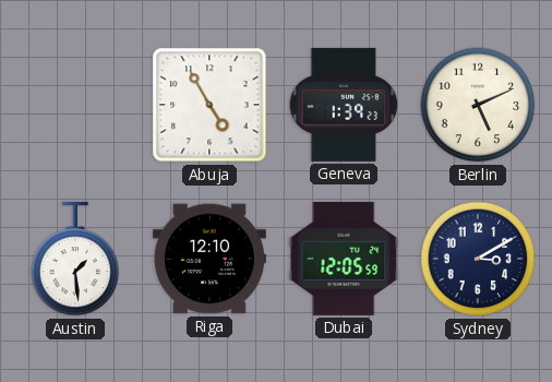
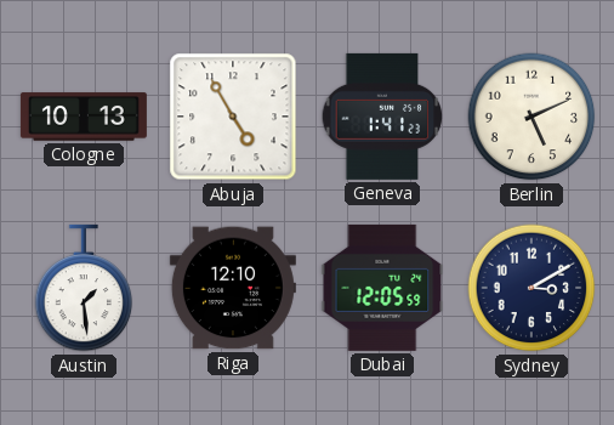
Cologne: none -> 10:13
Geneva: 1:39 -> 1:41
